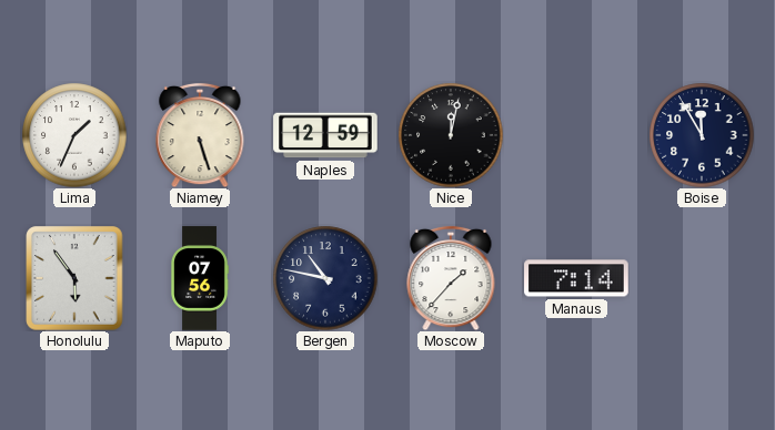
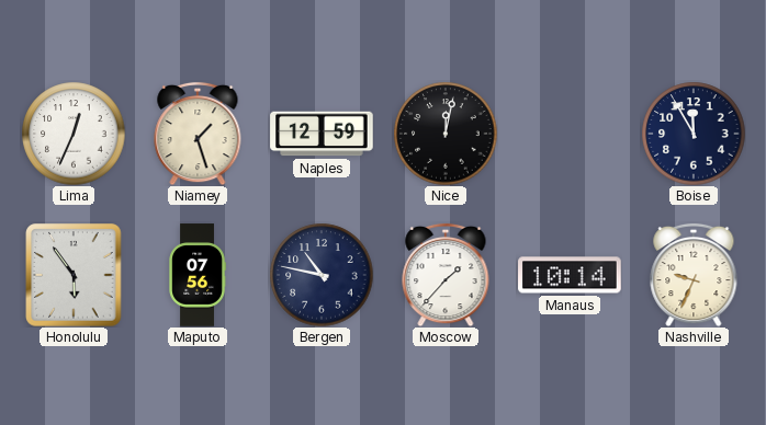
Lima: 1:34 -> 12:34
Niamey: 5:27 -> 1:27
Manaus: 7:14 -> 10:14
Nashville: none -> 9:34
